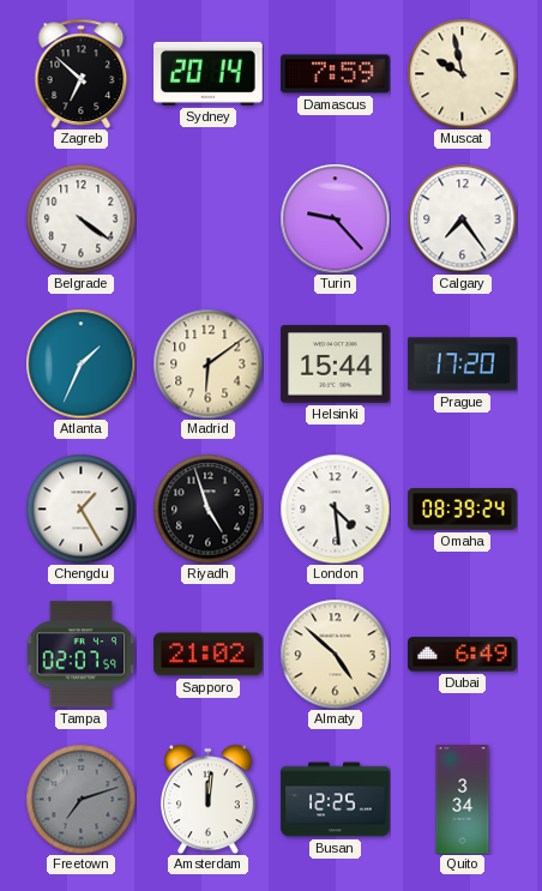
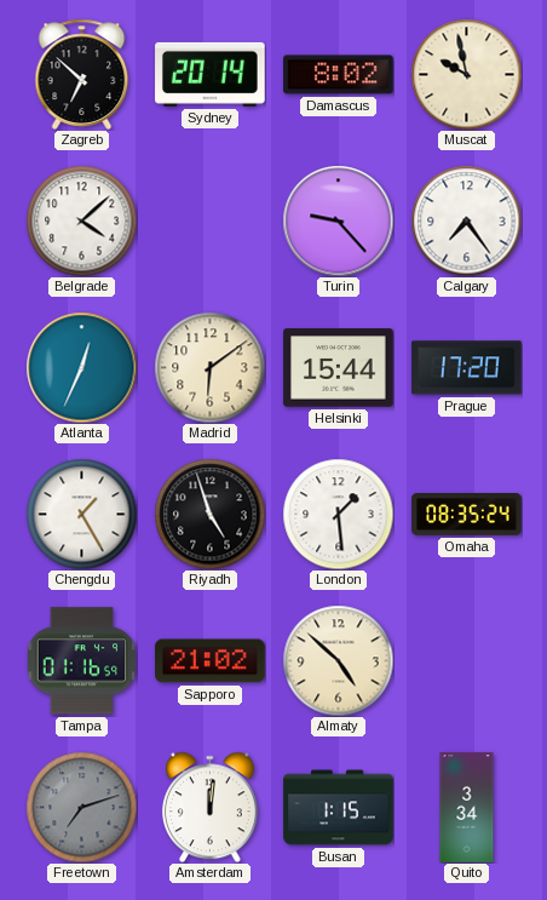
Damascus: 7:59 -> 8:02
Belgrade: 4:21 -> 4:08
Atlanta: 1:34 -> 12:34
London: 4:29 -> 1:29
Omaha: 08:39 -> 08:35
Tampa: 02:07 -> 01:16
Dubai: 6:49 -> none
Busan: 12:25 -> 1:15
